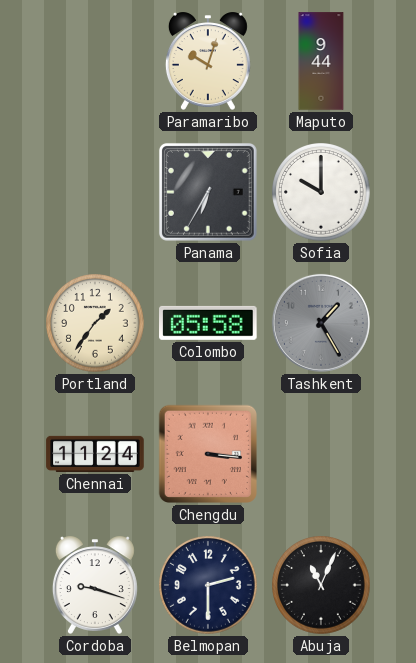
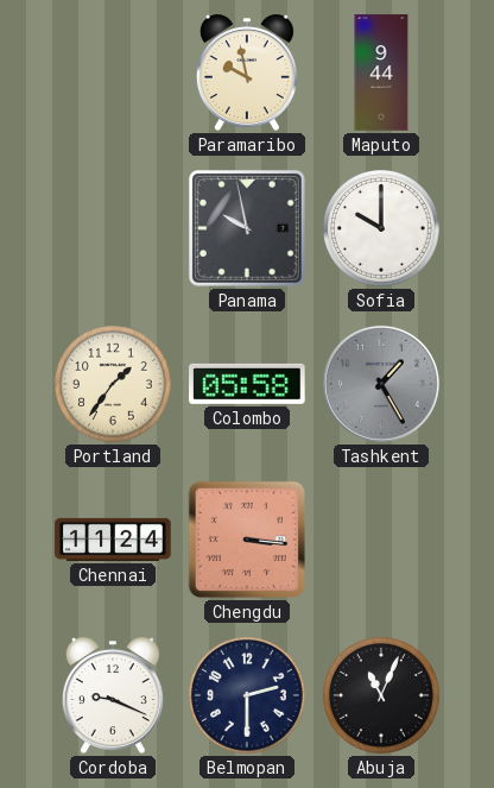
Paramaribo: 10:03 -> 9:58
Panama: 6:35 -> 9:58
Cordoba: 9:18 -> 9:19
